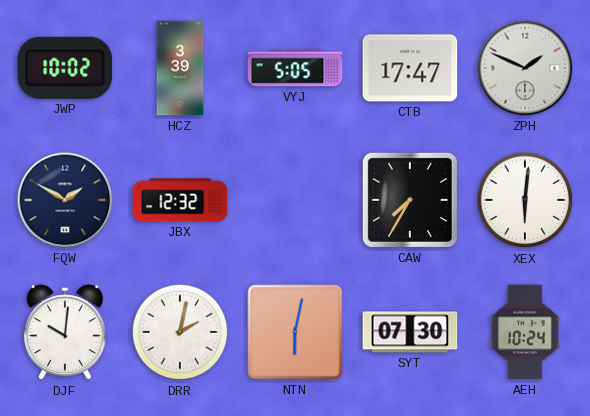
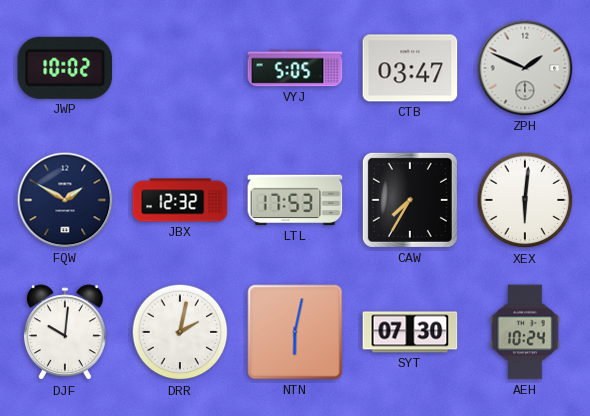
HCZ: 3:39 -> none
CTB: 17:47 -> 03:47
LTL: none -> 17:53
